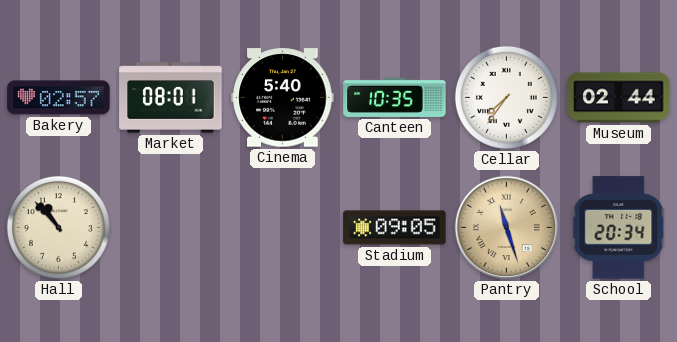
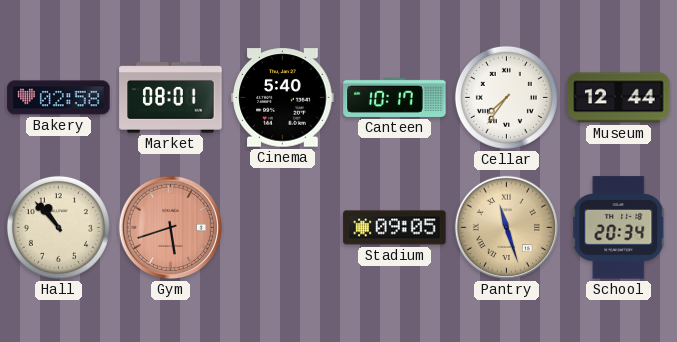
Bakery: 02:57 -> 02:58
Canteen: 10:35 -> 10:17
Museum: 02:44 -> 12:44
Gym: none -> 5:42
